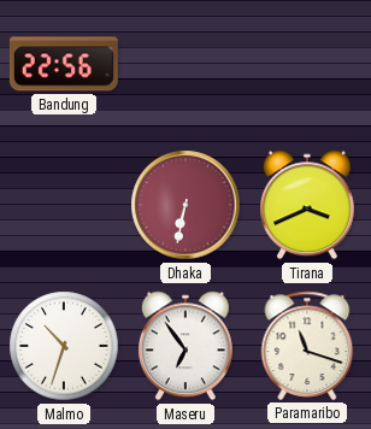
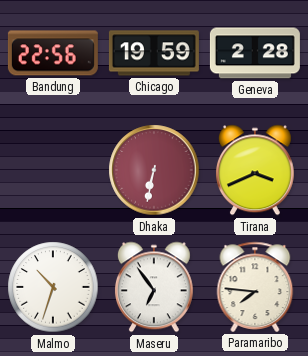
Chicago: none -> 19:59
Geneva: none -> 2:28
Paramaribo: 11:18 -> 7:46
